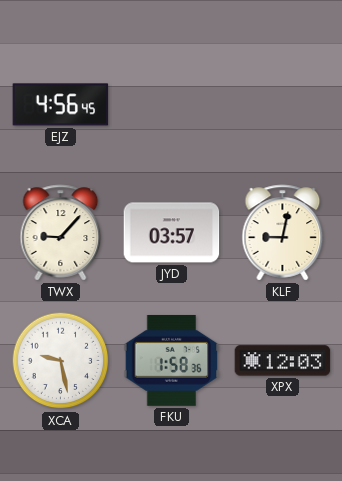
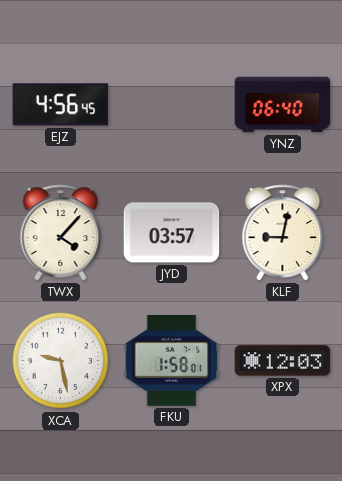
YNZ: none -> 06:40
TWX: 9:07 -> 4:07
FKU: 1:58:36 -> 1:58:01
